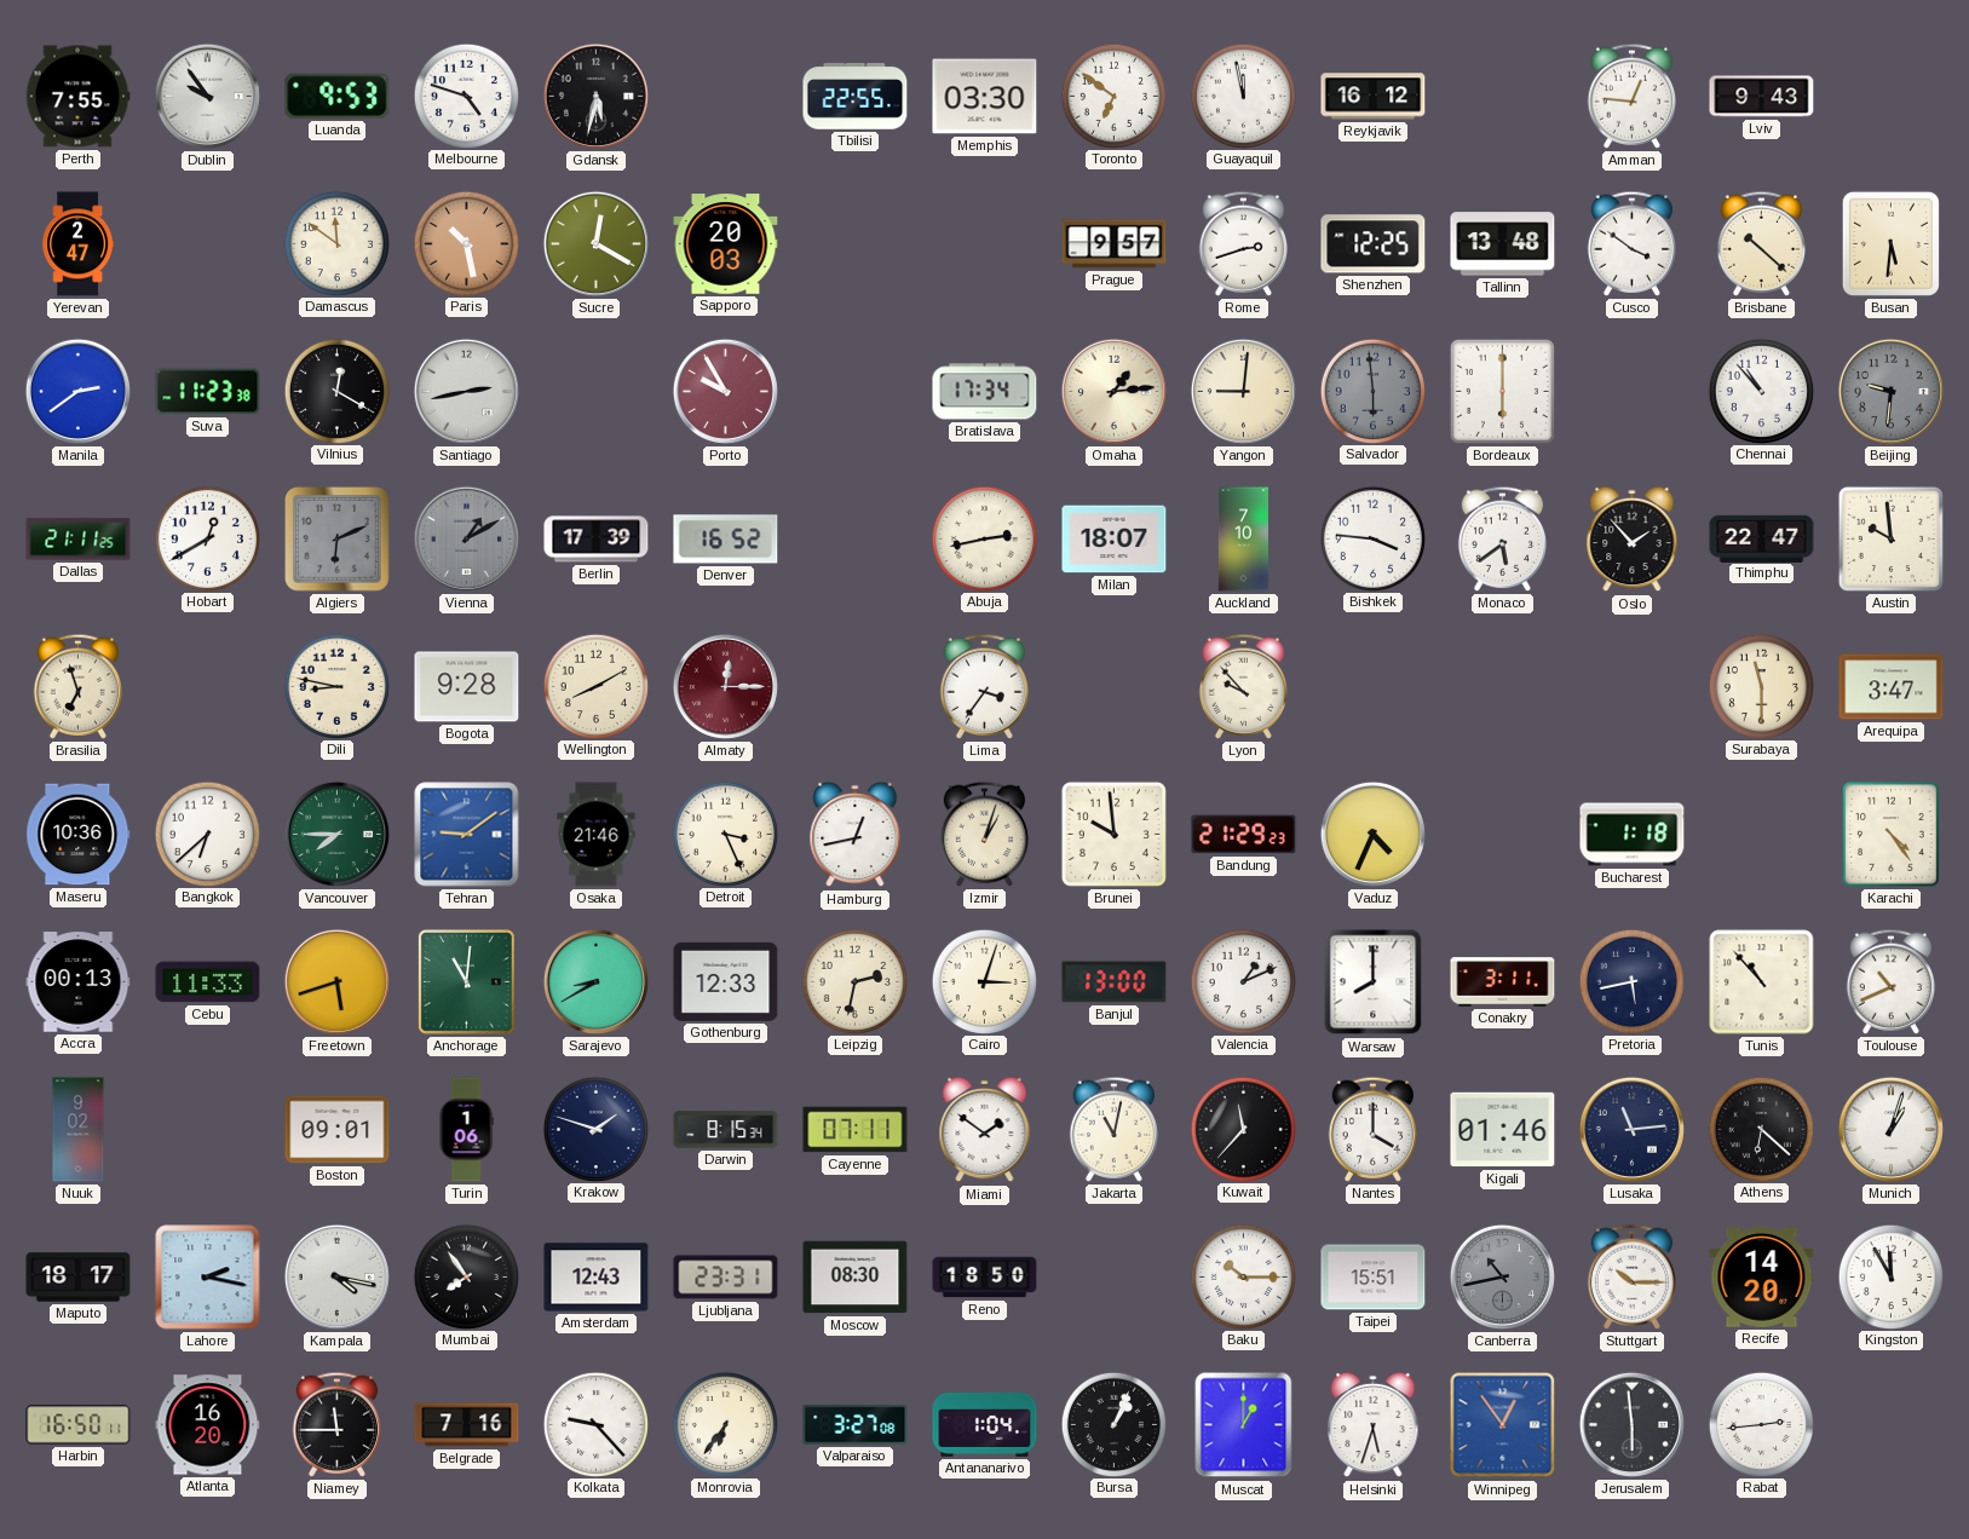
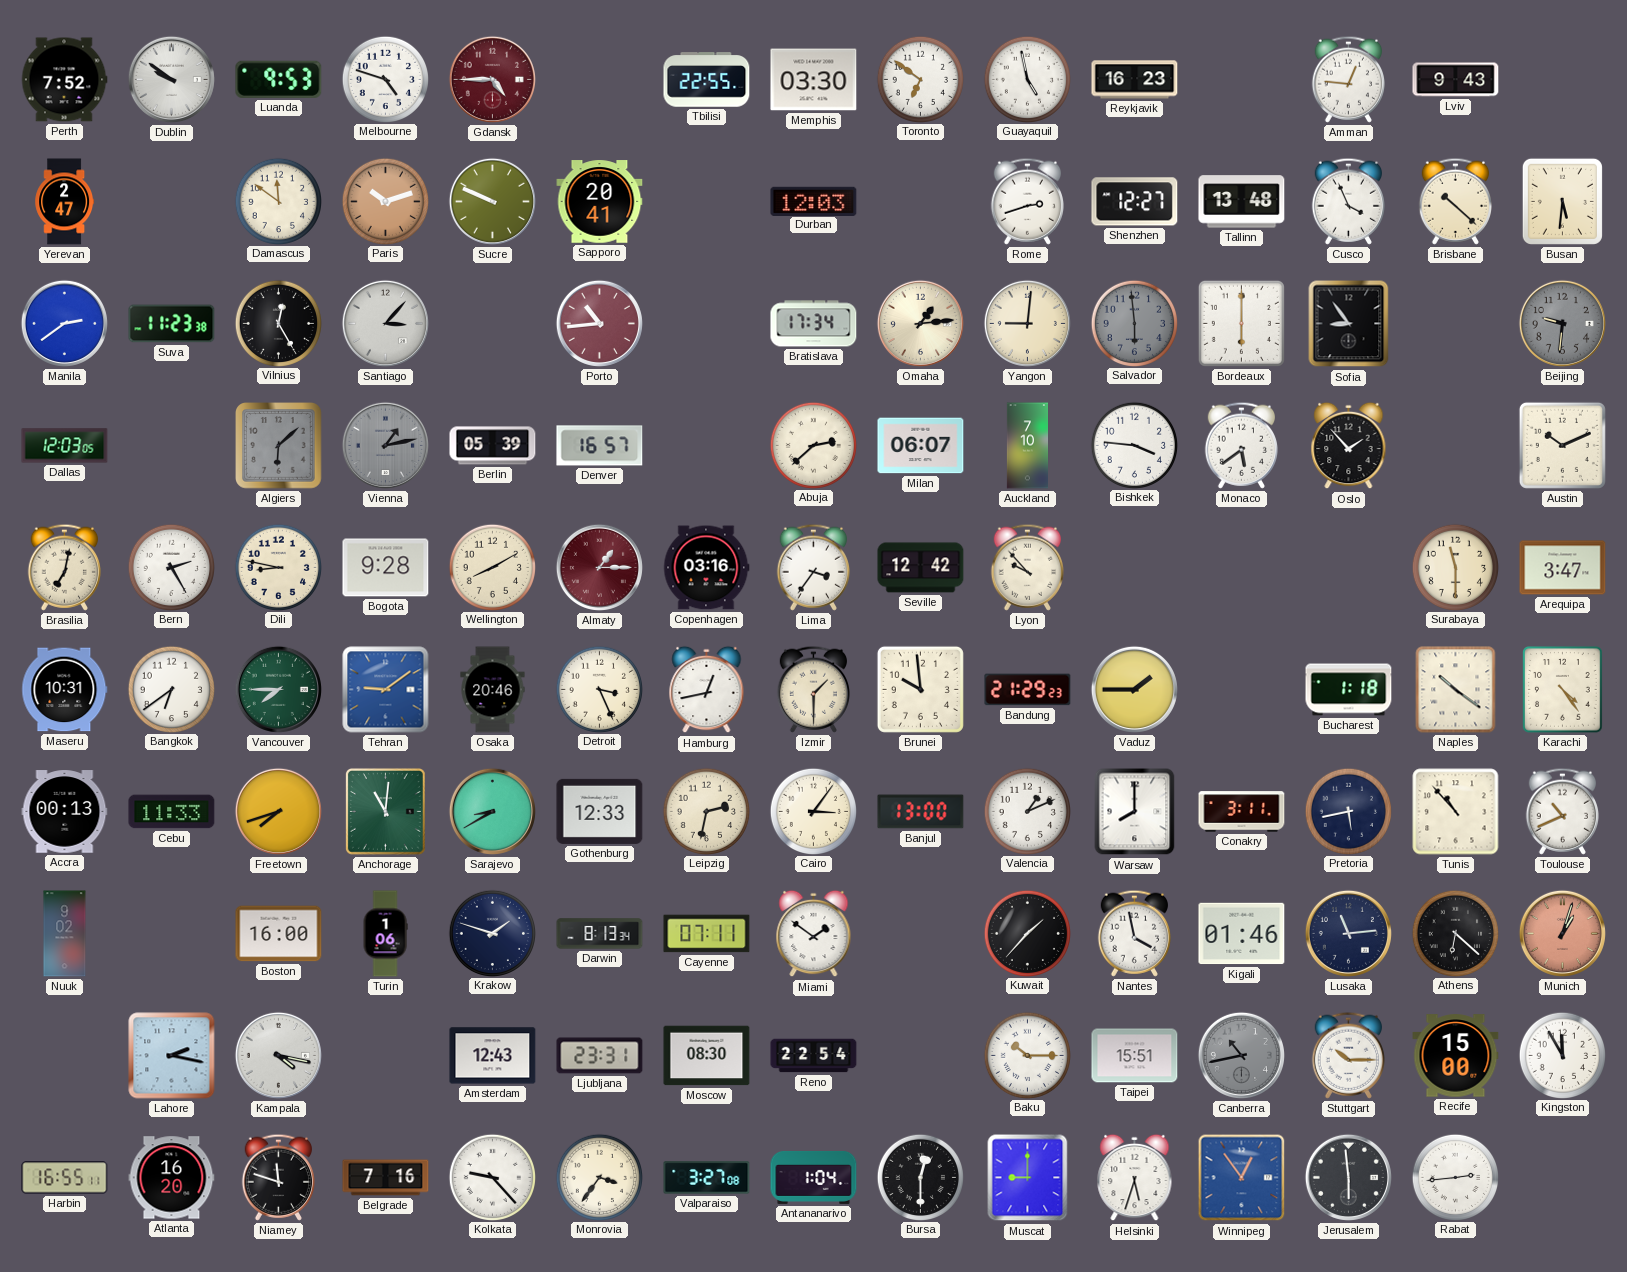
Perth: 7:55 -> 7:52
Dublin: 9:54 -> 9:51
Gdansk: 5:32 -> 4:45
Gdansk dial: black -> burgundy
Guayaquil: 11:58 -> 4:58
Reykjavik: 16:12 -> 16:23
Paris: 10:28 -> 10:12
Sucre: 12:20 -> 9:49
Sapporo: 20:03 -> 20:41
Durban: none -> 12:03
Prague: 9:57 -> none
Shenzhen: 12:25 -> 12:27
Cusco: 3:51 -> 3:56
Vilnius: 12:20 -> 12:25
Santiago: 2:43 -> 3:07
Porto: 9:55 -> 10:44
Sofia: none -> 8:54
Chennai: 10:53 -> none
Dallas: 21:11 -> 12:03
Hobart: 12:40 -> none
Algiers: 6:11 -> 6:08
Vienna: 1:10 -> 1:13
Berlin: 17:39 -> 05:39
Denver: 16:52 -> 16:57
Abuja: 2:43 -> 2:38
Milan: 18:07 -> 06:07
Thimphu: 22:47 -> none
Austin: 9:59 -> 10:11
Brasilia: 6:57 -> 7:02
Bern: none -> 2:25
Almaty: 12:15 -> 1:15
Copenhagen: none -> 03:16
Seville: none -> 12:42
Maseru: 10:36 -> 10:31
Bangkok: 6:38 -> 6:39
Osaka: 21:46 -> 20:46
Izmir: 1:03 -> 1:30
Vaduz: 4:34 -> 1:45
Naples: none -> 10:21
Freetown: 5:42 -> 7:42
Cairo: 3:03 -> 3:06
Boston: 09:01 -> 16:00
Darwin: 8:15 -> 8:13
Jakarta: 11:02 -> none
Kuwait: 11:37 -> 1:37
Nantes: 4:00 -> 3:58
Munich dial: white -> salmon
Maputo: 18:17 -> none
Mumbai: 7:54 -> none
Reno: 18:50 -> 22:54
Recife: 14:20 -> 15:00
Harbin: 16:50 -> 16:55
Niamey: 11:45 -> 11:48
Monrovia: 6:36 -> 3:36
Bursa: 1:04 -> 12:30
Muscat: 1:00 -> 9:00
